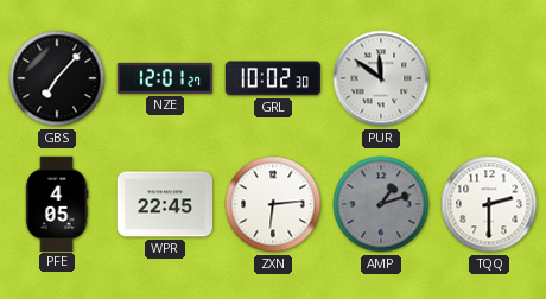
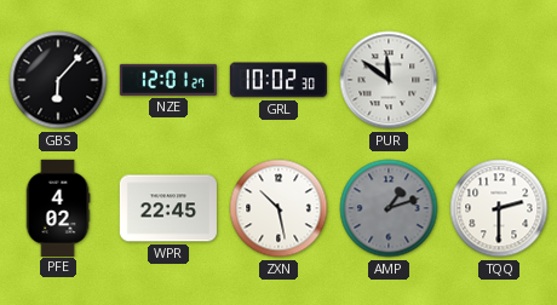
GBS: 7:07 -> 6:07
PFE: 4:05 -> 4:02
ZXN: 6:14 -> 10:28
